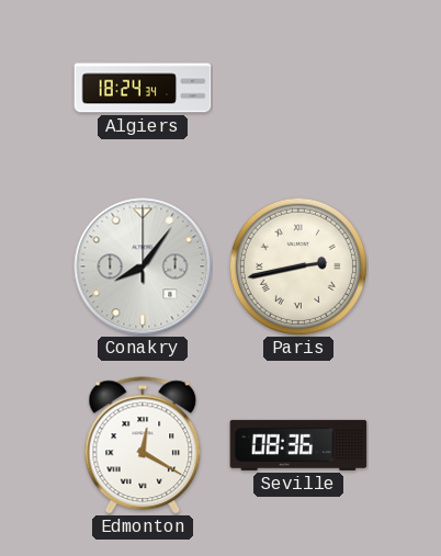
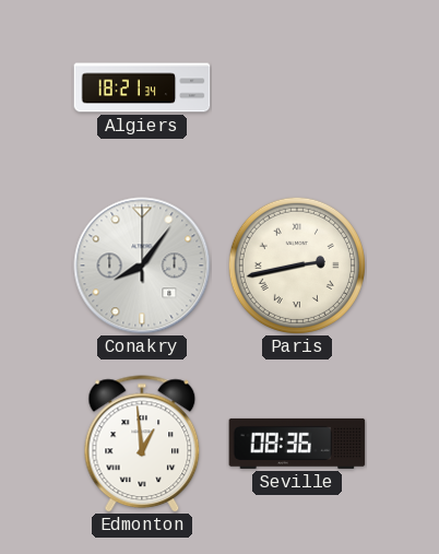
Algiers: 18:24 -> 18:21
Edmonton: 12:20 -> 12:59
